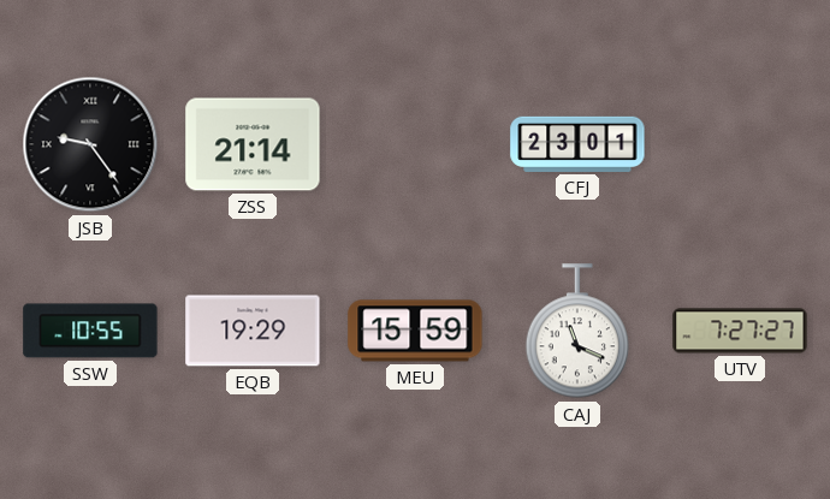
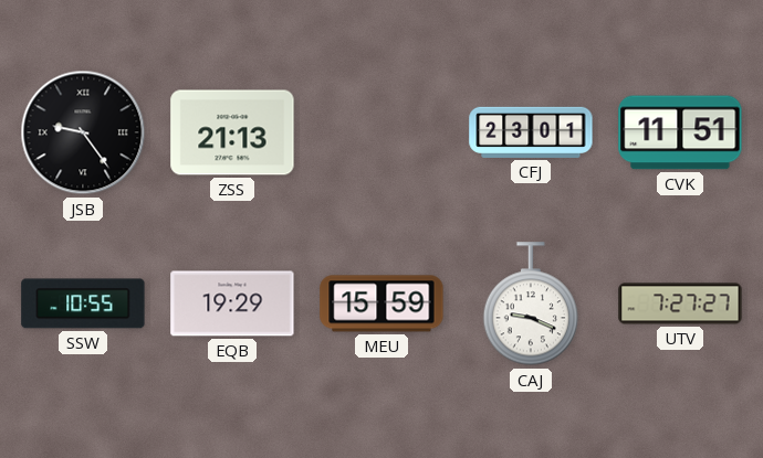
ZSS: 21:14 -> 21:13
CVK: none -> 11:51
CAJ: 11:19 -> 9:19
